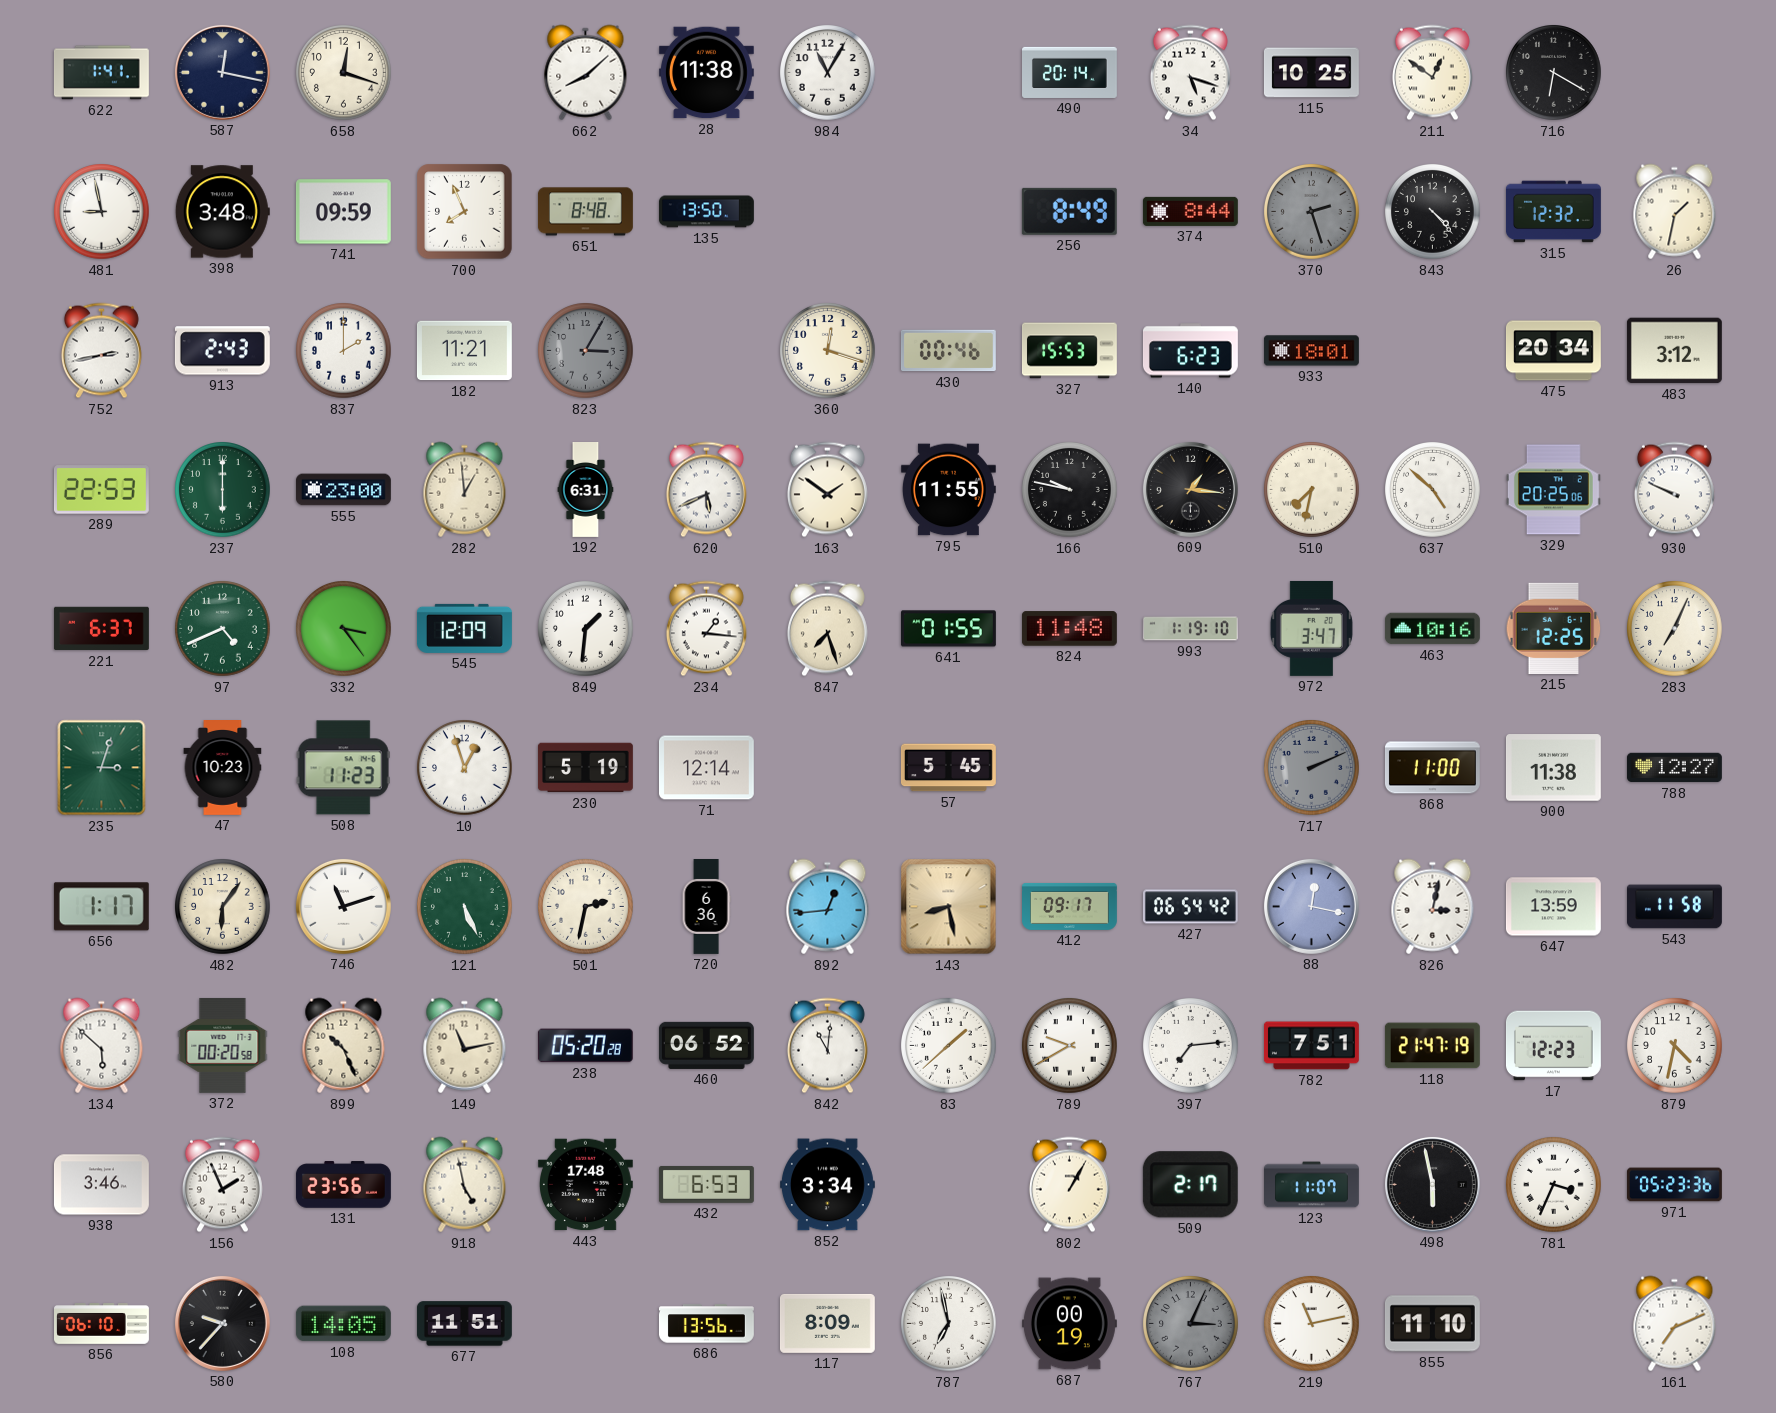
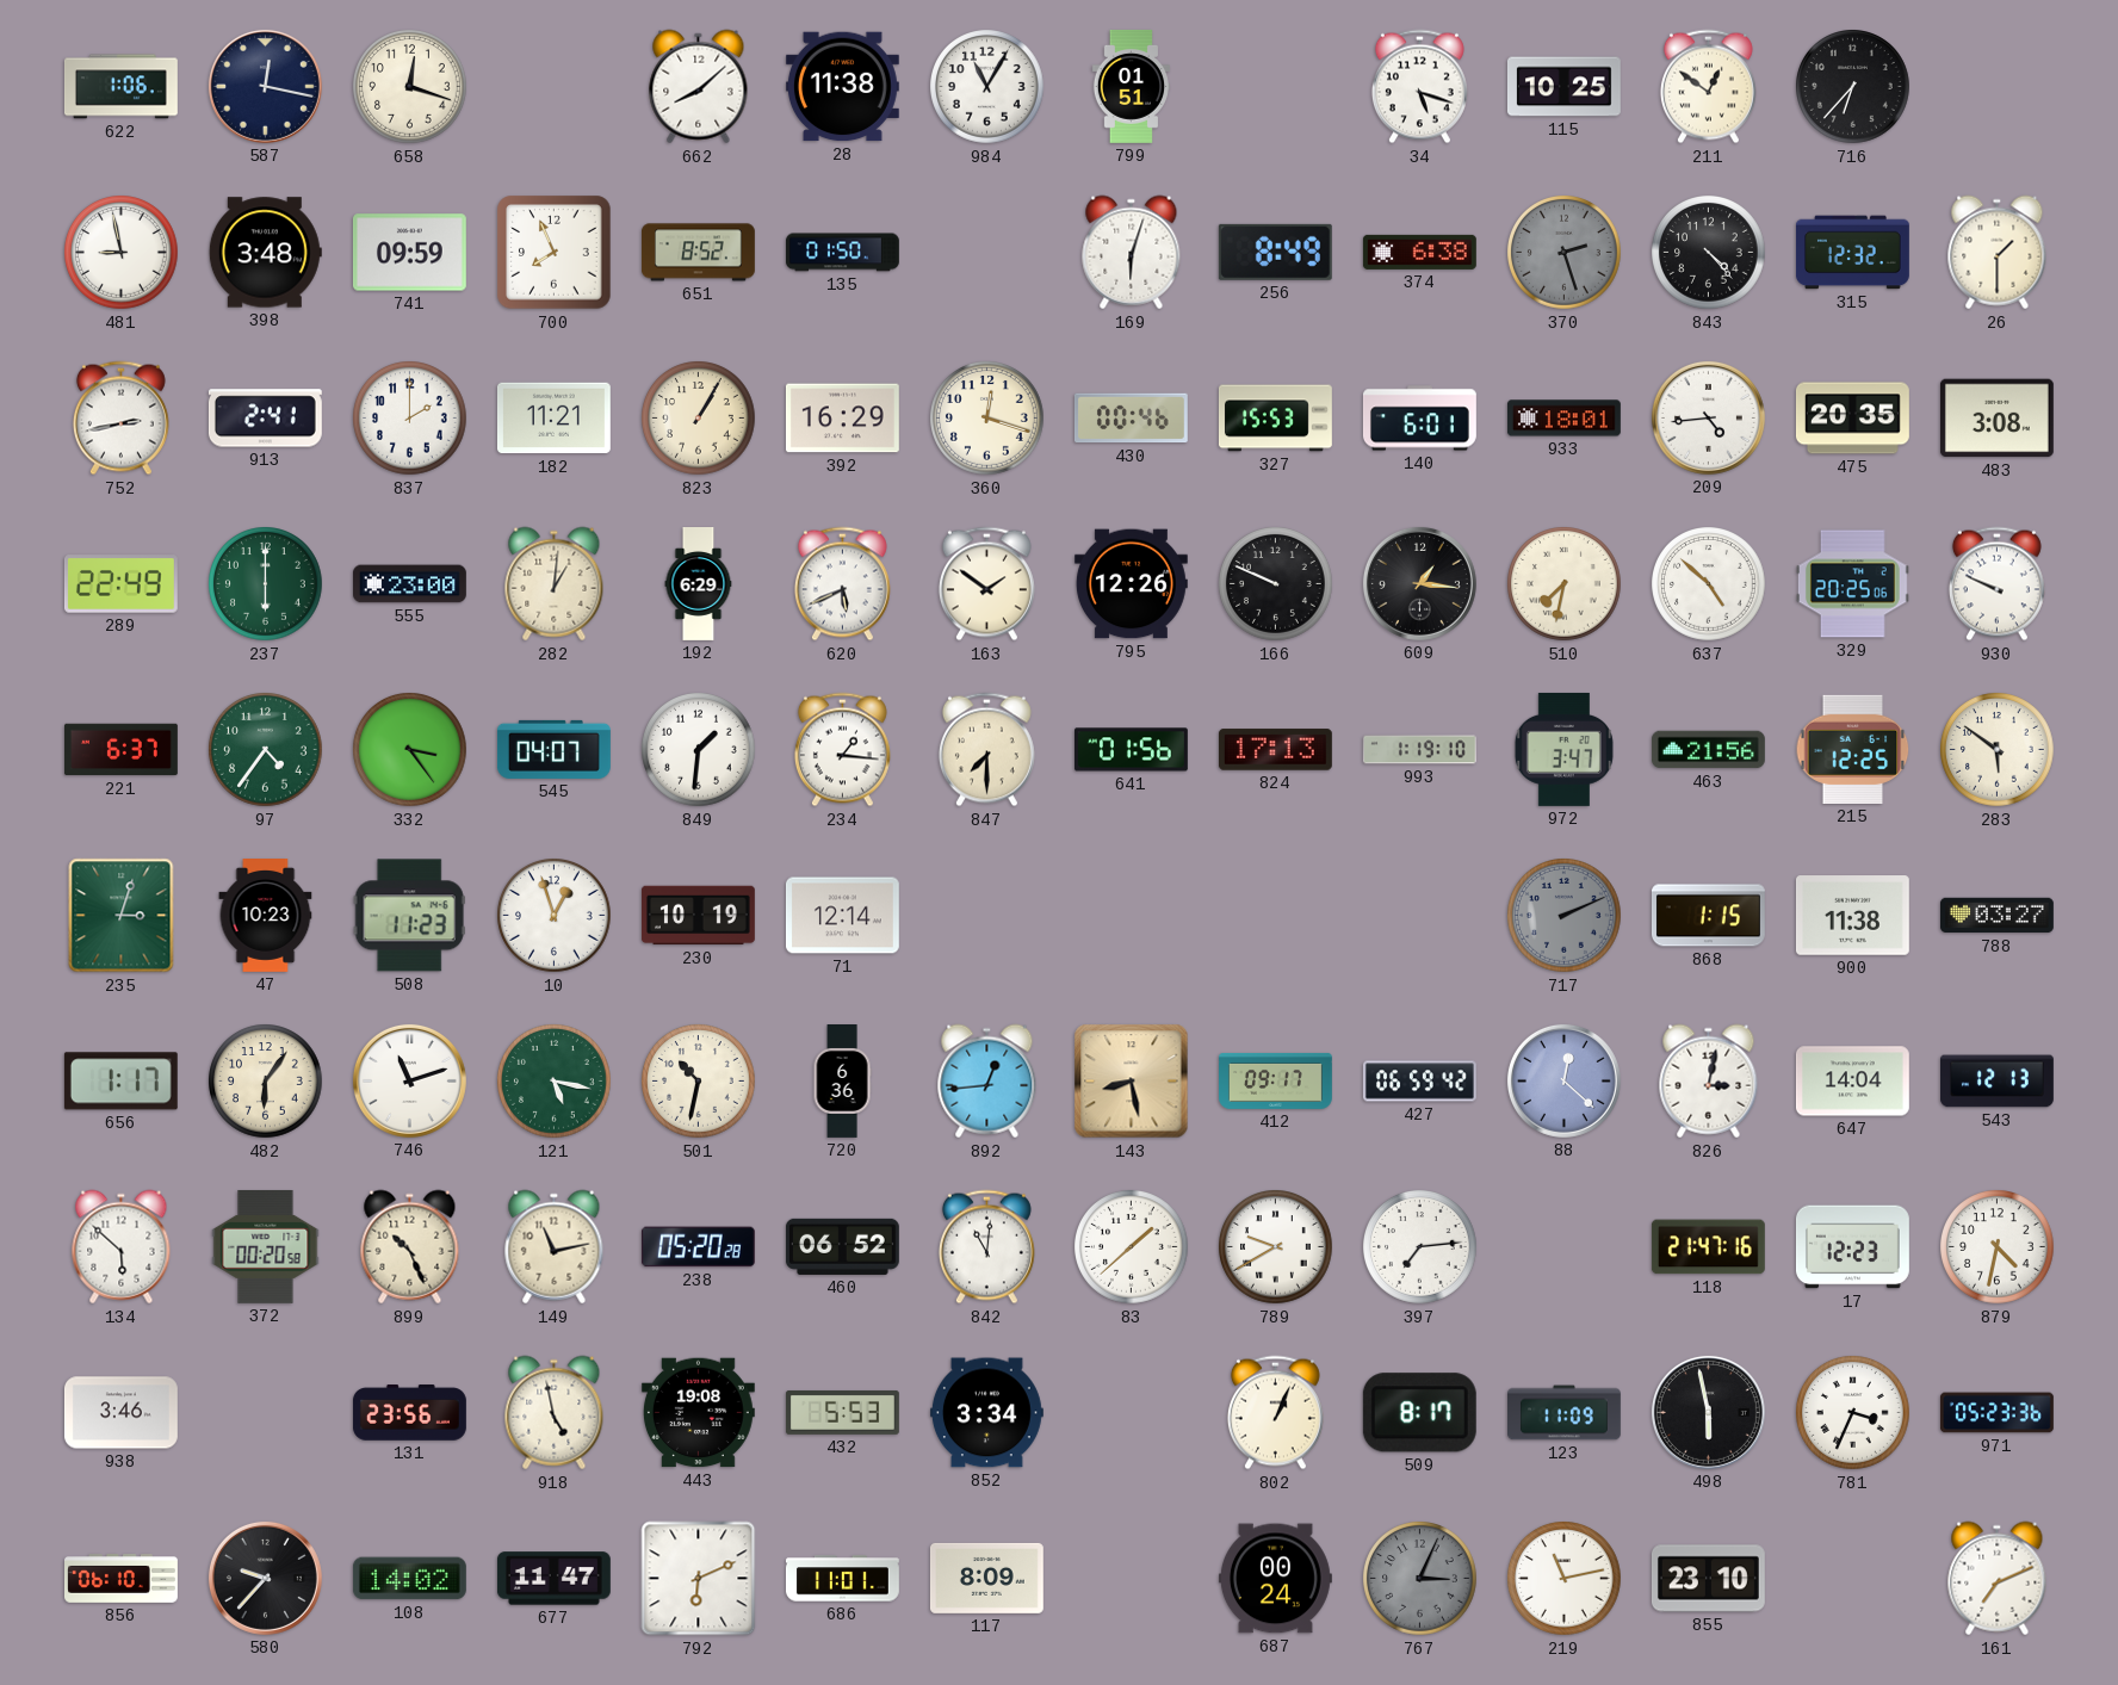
622: 1:41 -> 1:06
799: none -> 01:51
490: 20:14 -> none
716: 6:20 -> 6:37
651: 8:48 -> 8:52
135: 13:50 -> 01:50
169: none -> 6:03
374: 8:44 -> 6:38
26: 1:32 -> 1:30
913: 2:43 -> 2:41
823: 3:05 -> 1:05
823 dial: grey -> cream
392: none -> 16:29
140: 6:23 -> 6:01
209: none -> 4:44
475: 20:34 -> 20:35
483: 3:12 -> 3:08
289: 22:53 -> 22:49
282: 12:59 -> 1:01
192: 6:31 -> 6:29
795: 11:55 -> 12:26
166: 9:47 -> 9:49
97: 4:41 -> 4:36
545: 12:09 -> 04:07
847: 7:27 -> 7:30
641: 01:55 -> 01:56
824: 11:48 -> 17:13
463: 10:16 -> 21:56
283: 7:04 -> 5:51
230: 5:19 -> 10:19
57: 5:45 -> none
868: 11:00 -> 1:15
788: 12:27 -> 03:27
121: 5:26 -> 5:17
501: 2:32 -> 10:32
427: 06:54 -> 06:59
88: 12:17 -> 12:22
647: 13:59 -> 14:04
543: 11:58 -> 12:13
782: 7:51 -> none
118: 21:47:19 -> 21:47:16
156: 1:56 -> none
443: 17:48 -> 19:08
432: 6:53 -> 5:53
802: 1:05 -> 1:04
509: 2:17 -> 8:17
123: 11:07 -> 11:09
108: 14:05 -> 14:02
677: 11:51 -> 11:47
792: none -> 6:11
686: 13:56 -> 11:01
787: 6:58 -> none
687: 00:19 -> 00:24
855: 11:10 -> 23:10
